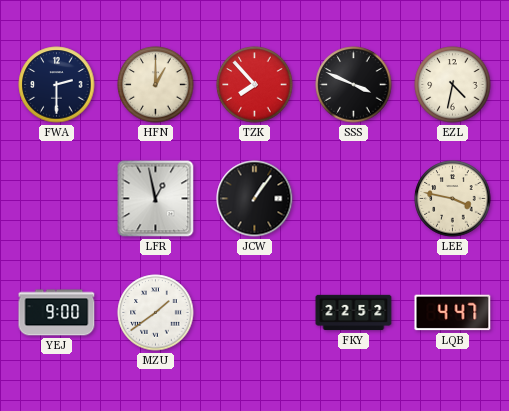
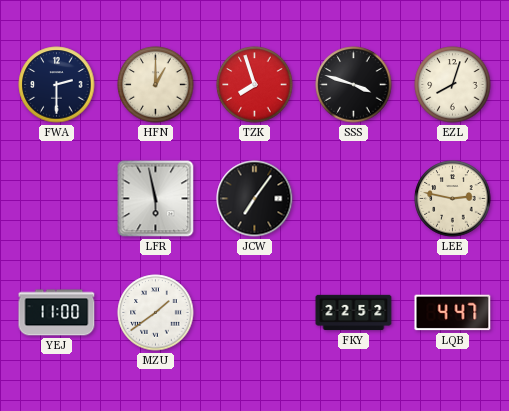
TZK: 7:53 -> 7:57
SSS: 3:49 -> 3:48
EZL: 4:32 -> 8:03
LFR: 12:58 -> 5:58
JCW: 1:06 -> 7:06
LEE: 3:47 -> 2:47
YEJ: 9:00 -> 11:00
